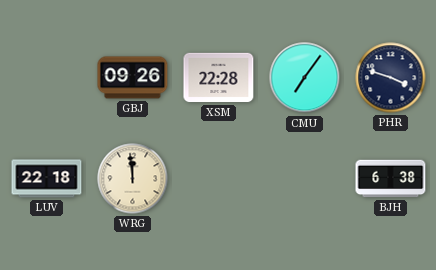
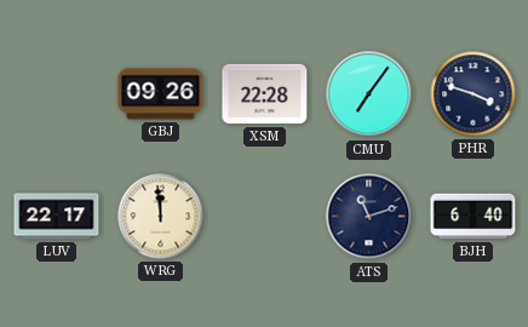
LUV: 22:18 -> 22:17
ATS: none -> 11:12
BJH: 6:38 -> 6:40
